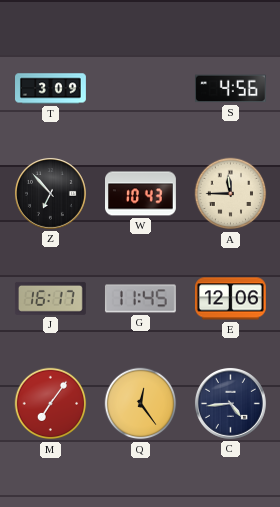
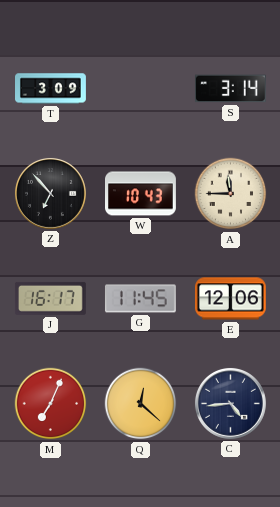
S: 4:56 -> 3:14
M: 7:06 -> 7:04
Q: 12:24 -> 12:22
